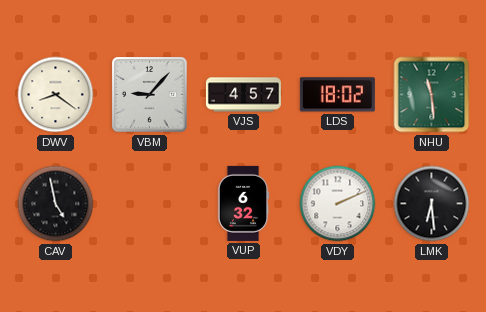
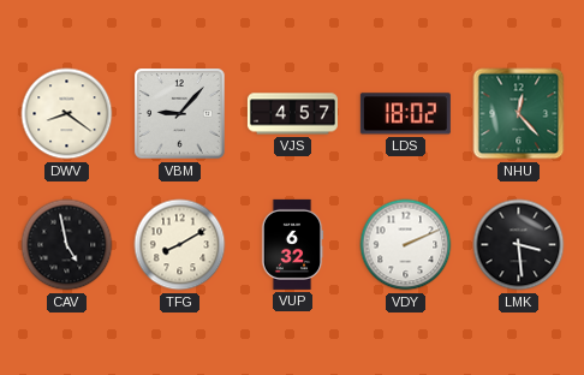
NHU: 11:29 -> 12:23
TFG: none -> 8:10
LMK: 6:29 -> 3:29
